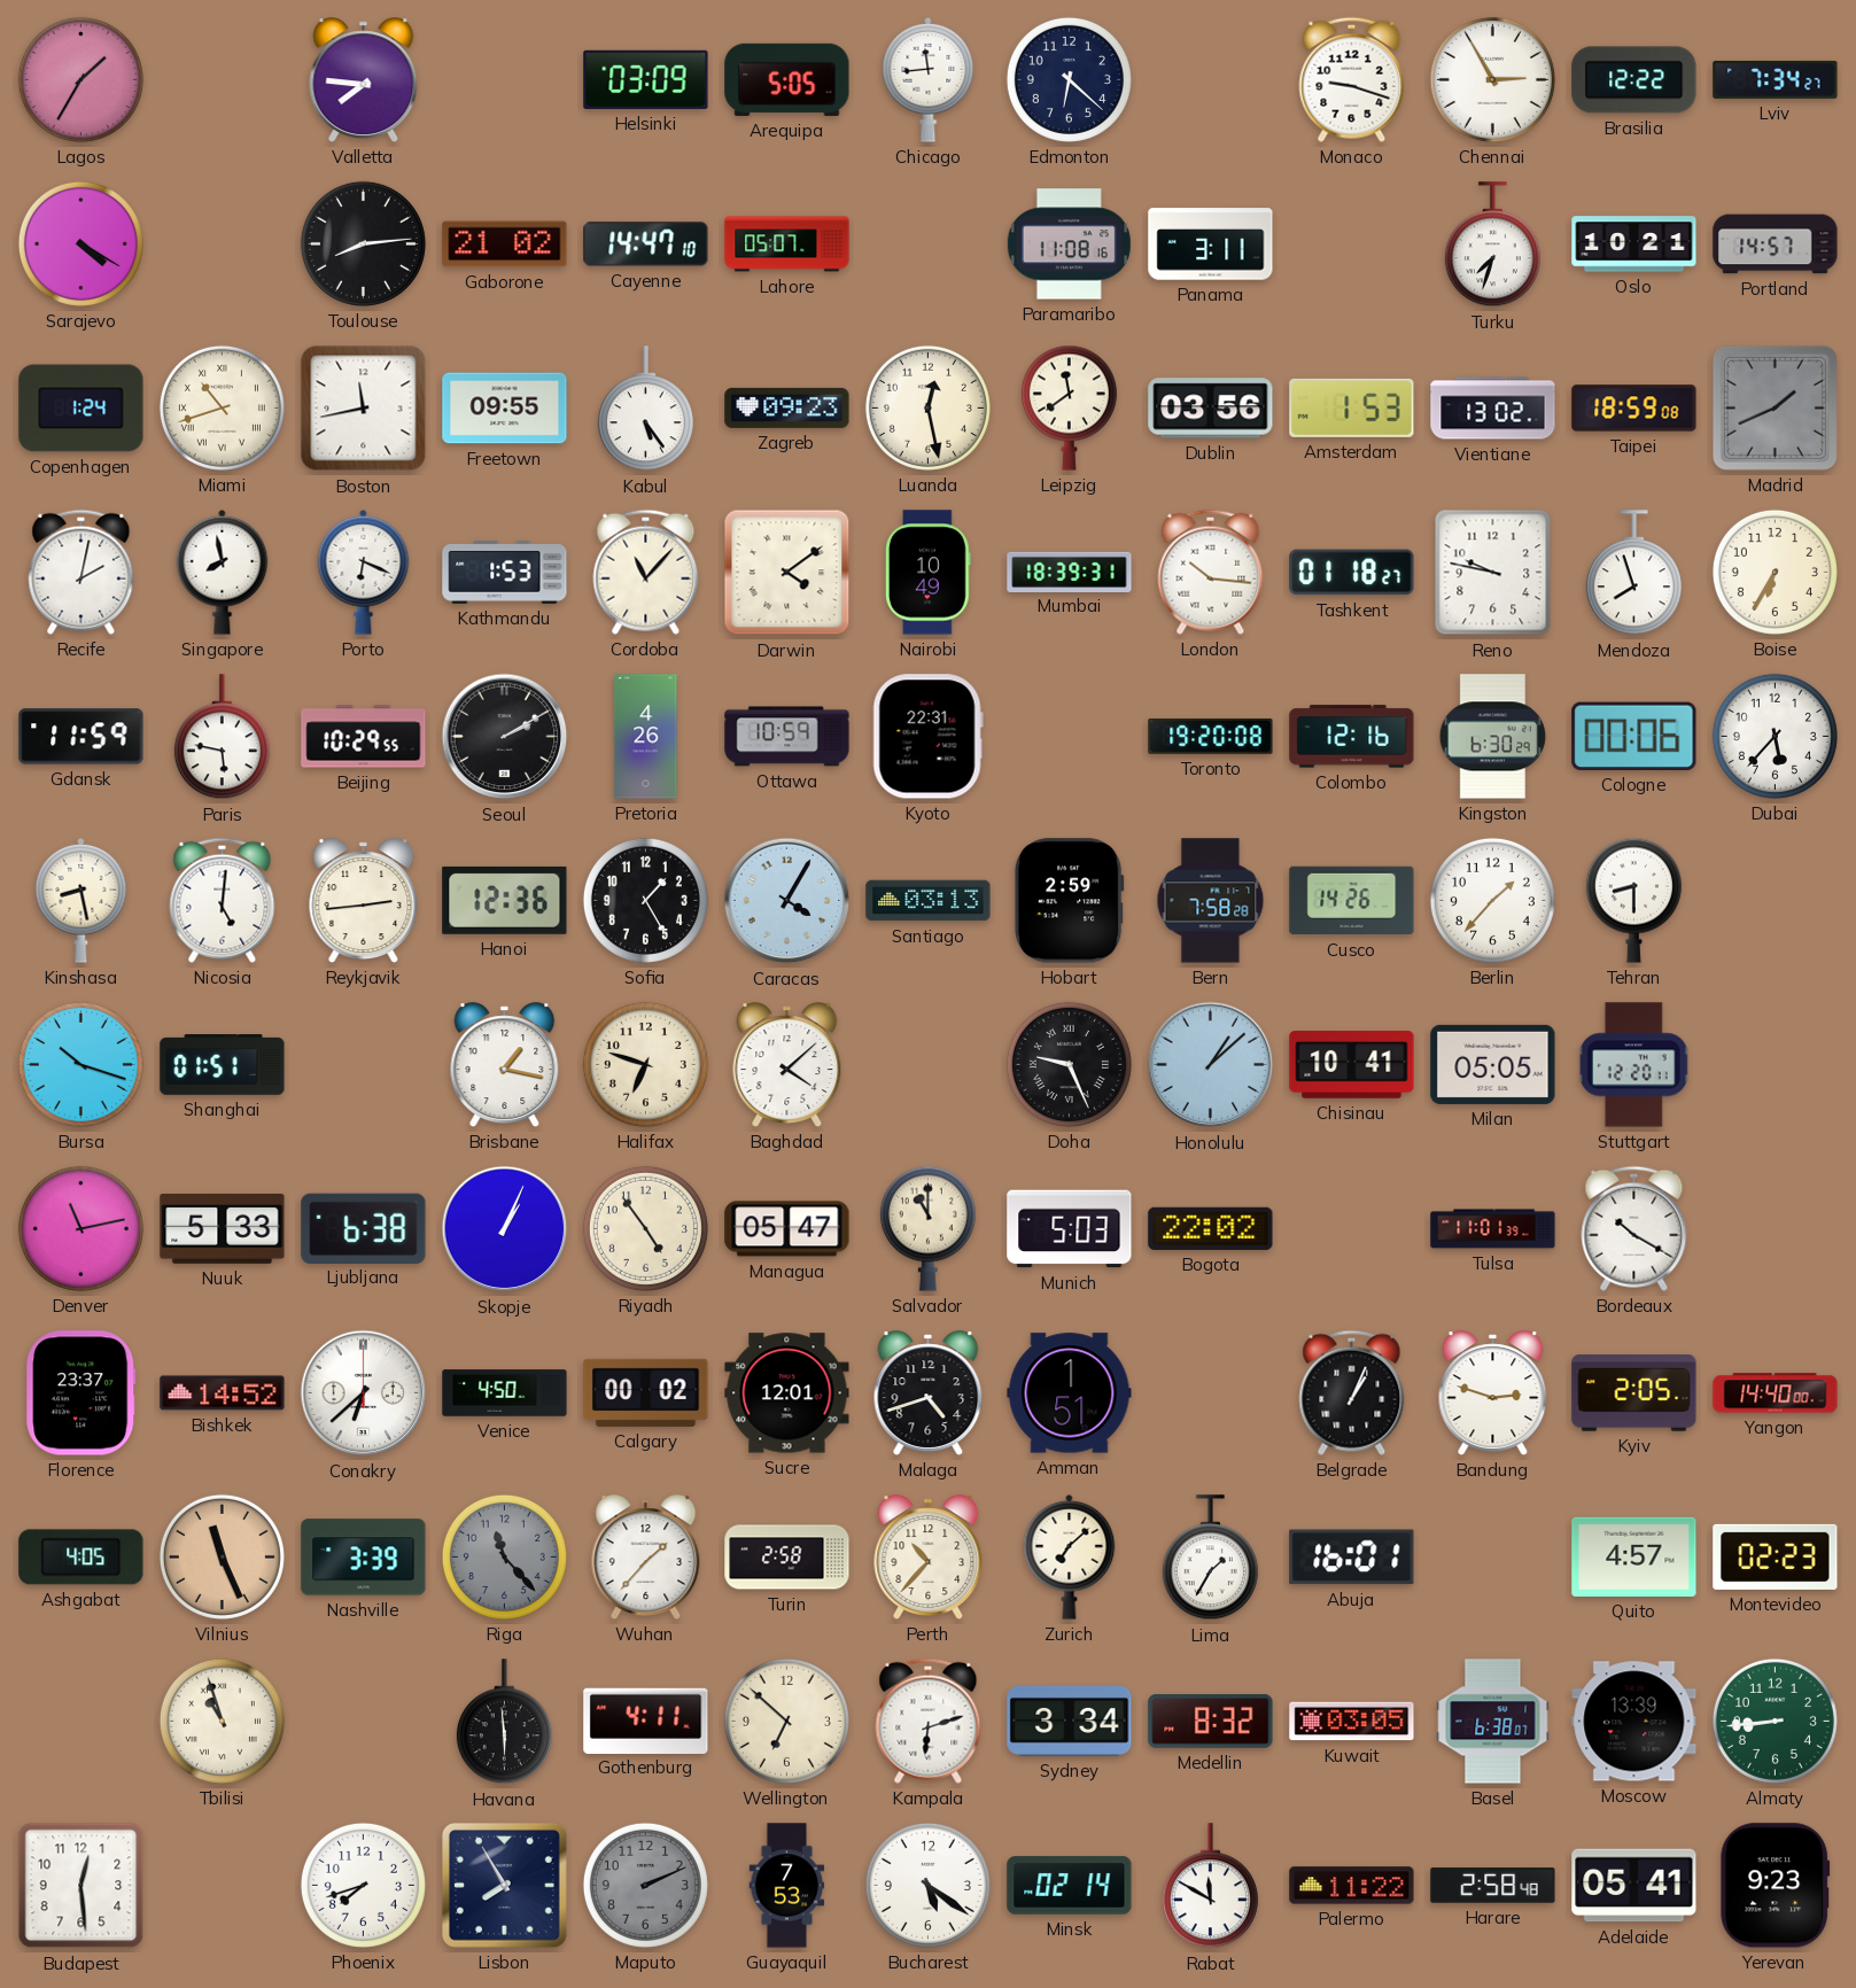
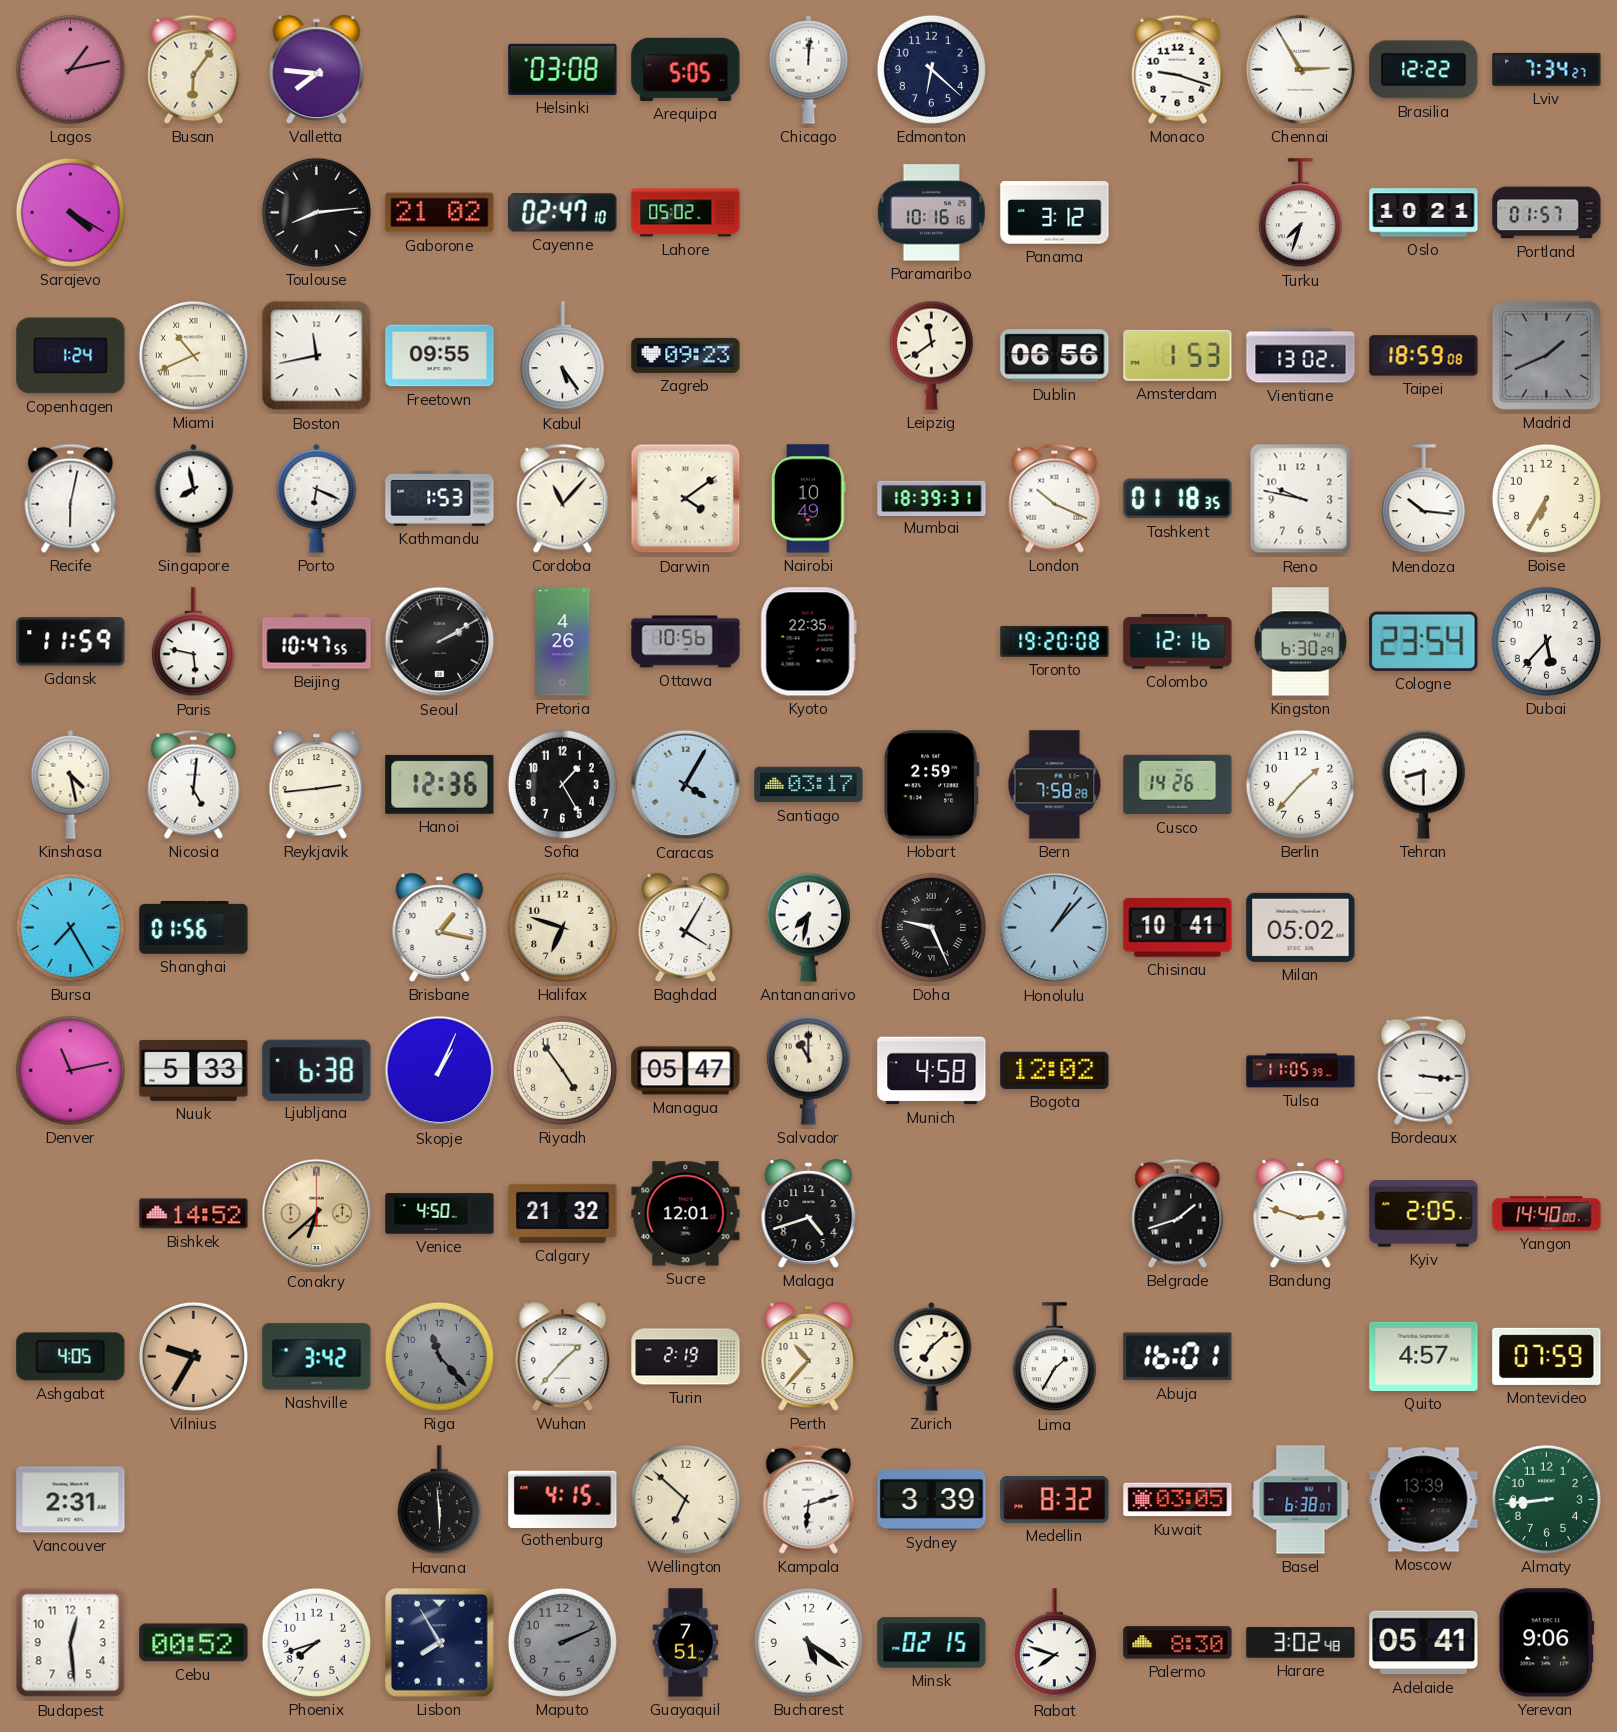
Lagos: 1:35 -> 1:13
Busan: none -> 6:06
Helsinki: 03:09 -> 03:08
Chicago: 11:44 -> 12:01
Cayenne: 14:47 -> 02:47
Lahore: 05:07 -> 05:02
Paramaribo: 11:08 -> 10:16
Panama: 3:11 -> 3:12
Portland: 14:57 -> 01:57
Miami: 10:42 -> 10:41
Luanda: 12:28 -> none
Dublin: 03:56 -> 06:56
Recife: 2:02 -> 6:02
London: 10:16 -> 10:19
Tashkent: 01:18:27 -> 01:18:35
Mendoza: 7:57 -> 10:16
Beijing: 10:29 -> 10:47
Ottawa: 10:59 -> 10:56
Kyoto: 22:31 -> 22:35
Cologne: 00:06 -> 23:54
Kinshasa: 8:28 -> 4:28
Santiago: 03:13 -> 03:17
Bursa: 10:18 -> 7:25
Shanghai: 01:51 -> 01:56
Baghdad: 4:08 -> 4:05
Antananarivo: none -> 7:32
Honolulu: 1:08 -> 1:07
Milan: 05:05 -> 05:02
Stuttgart: 12:20 -> none
Munich: 5:03 -> 4:58
Bogota: 22:02 -> 12:02
Tulsa: 11:01 -> 11:05
Bordeaux: 10:20 -> 3:16
Florence: 23:37 -> none
Conakry dial: white -> champagne
Calgary: 00:02 -> 21:32
Amman: 1:51 -> none
Belgrade: 1:04 -> 1:42
Vilnius: 11:26 -> 9:35
Nashville: 3:39 -> 3:42
Turin: 2:58 -> 2:19
Montevideo: 02:23 -> 07:59
Vancouver: none -> 2:31
Tbilisi: 10:57 -> none
Gothenburg: 4:11 -> 4:15
Sydney: 3:34 -> 3:39
Cebu: none -> 00:52
Guayaquil: 7:53 -> 7:51
Minsk: 02:14 -> 02:15
Rabat: 11:50 -> 7:48
Palermo: 11:22 -> 8:30
Harare: 2:58 -> 3:02
Yerevan: 9:23 -> 9:06
